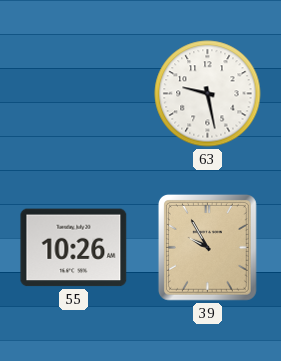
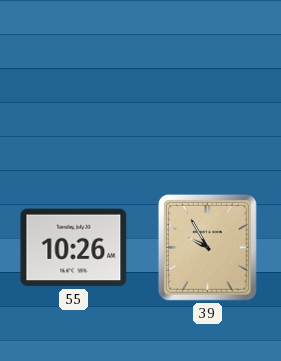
63: 9:28 -> none
